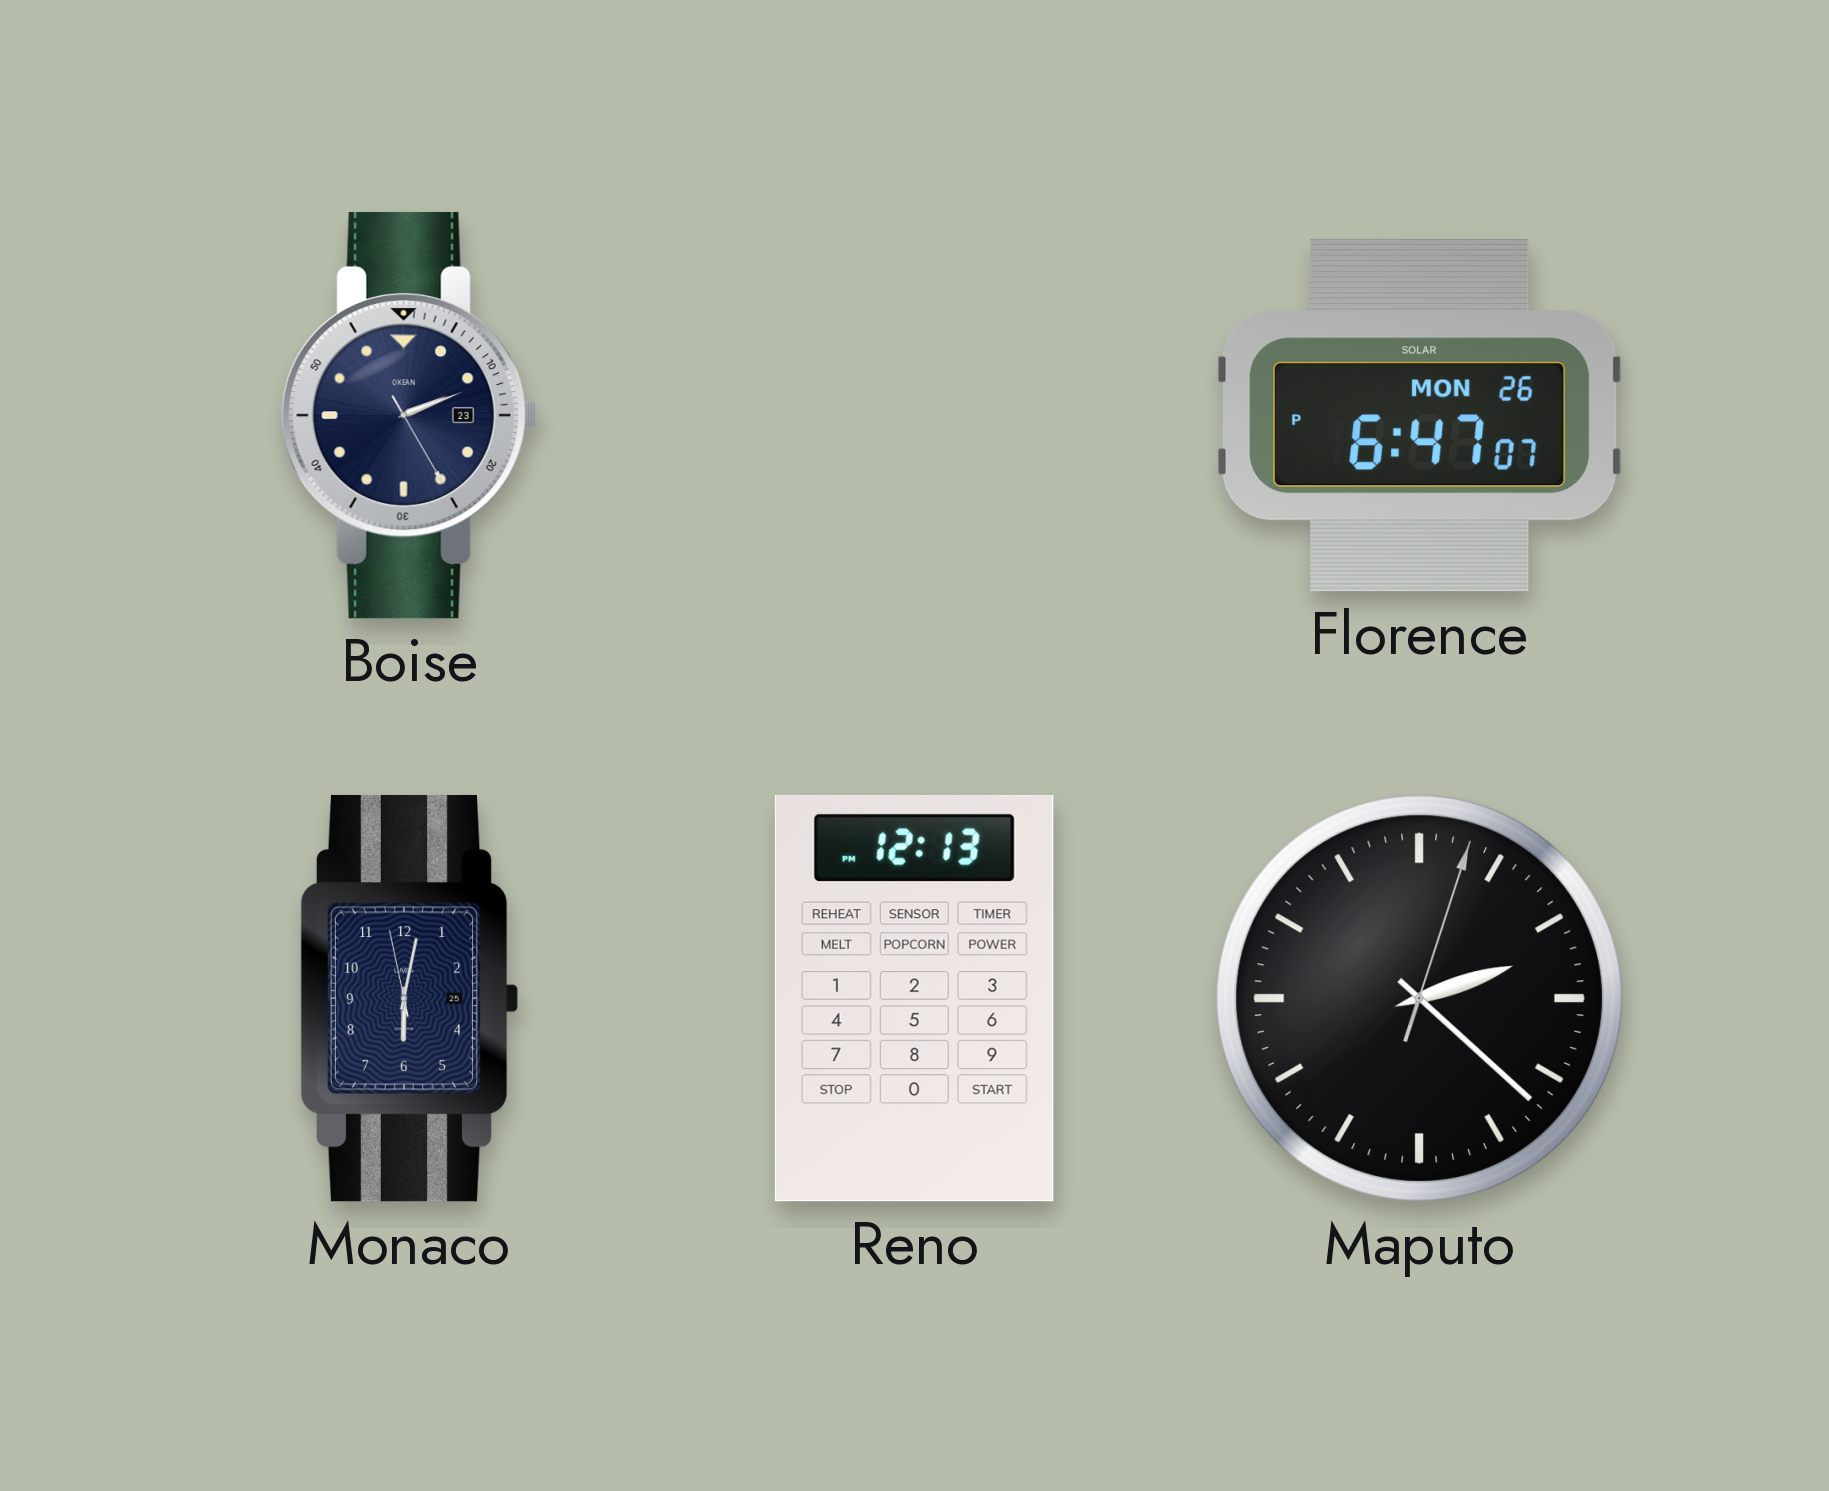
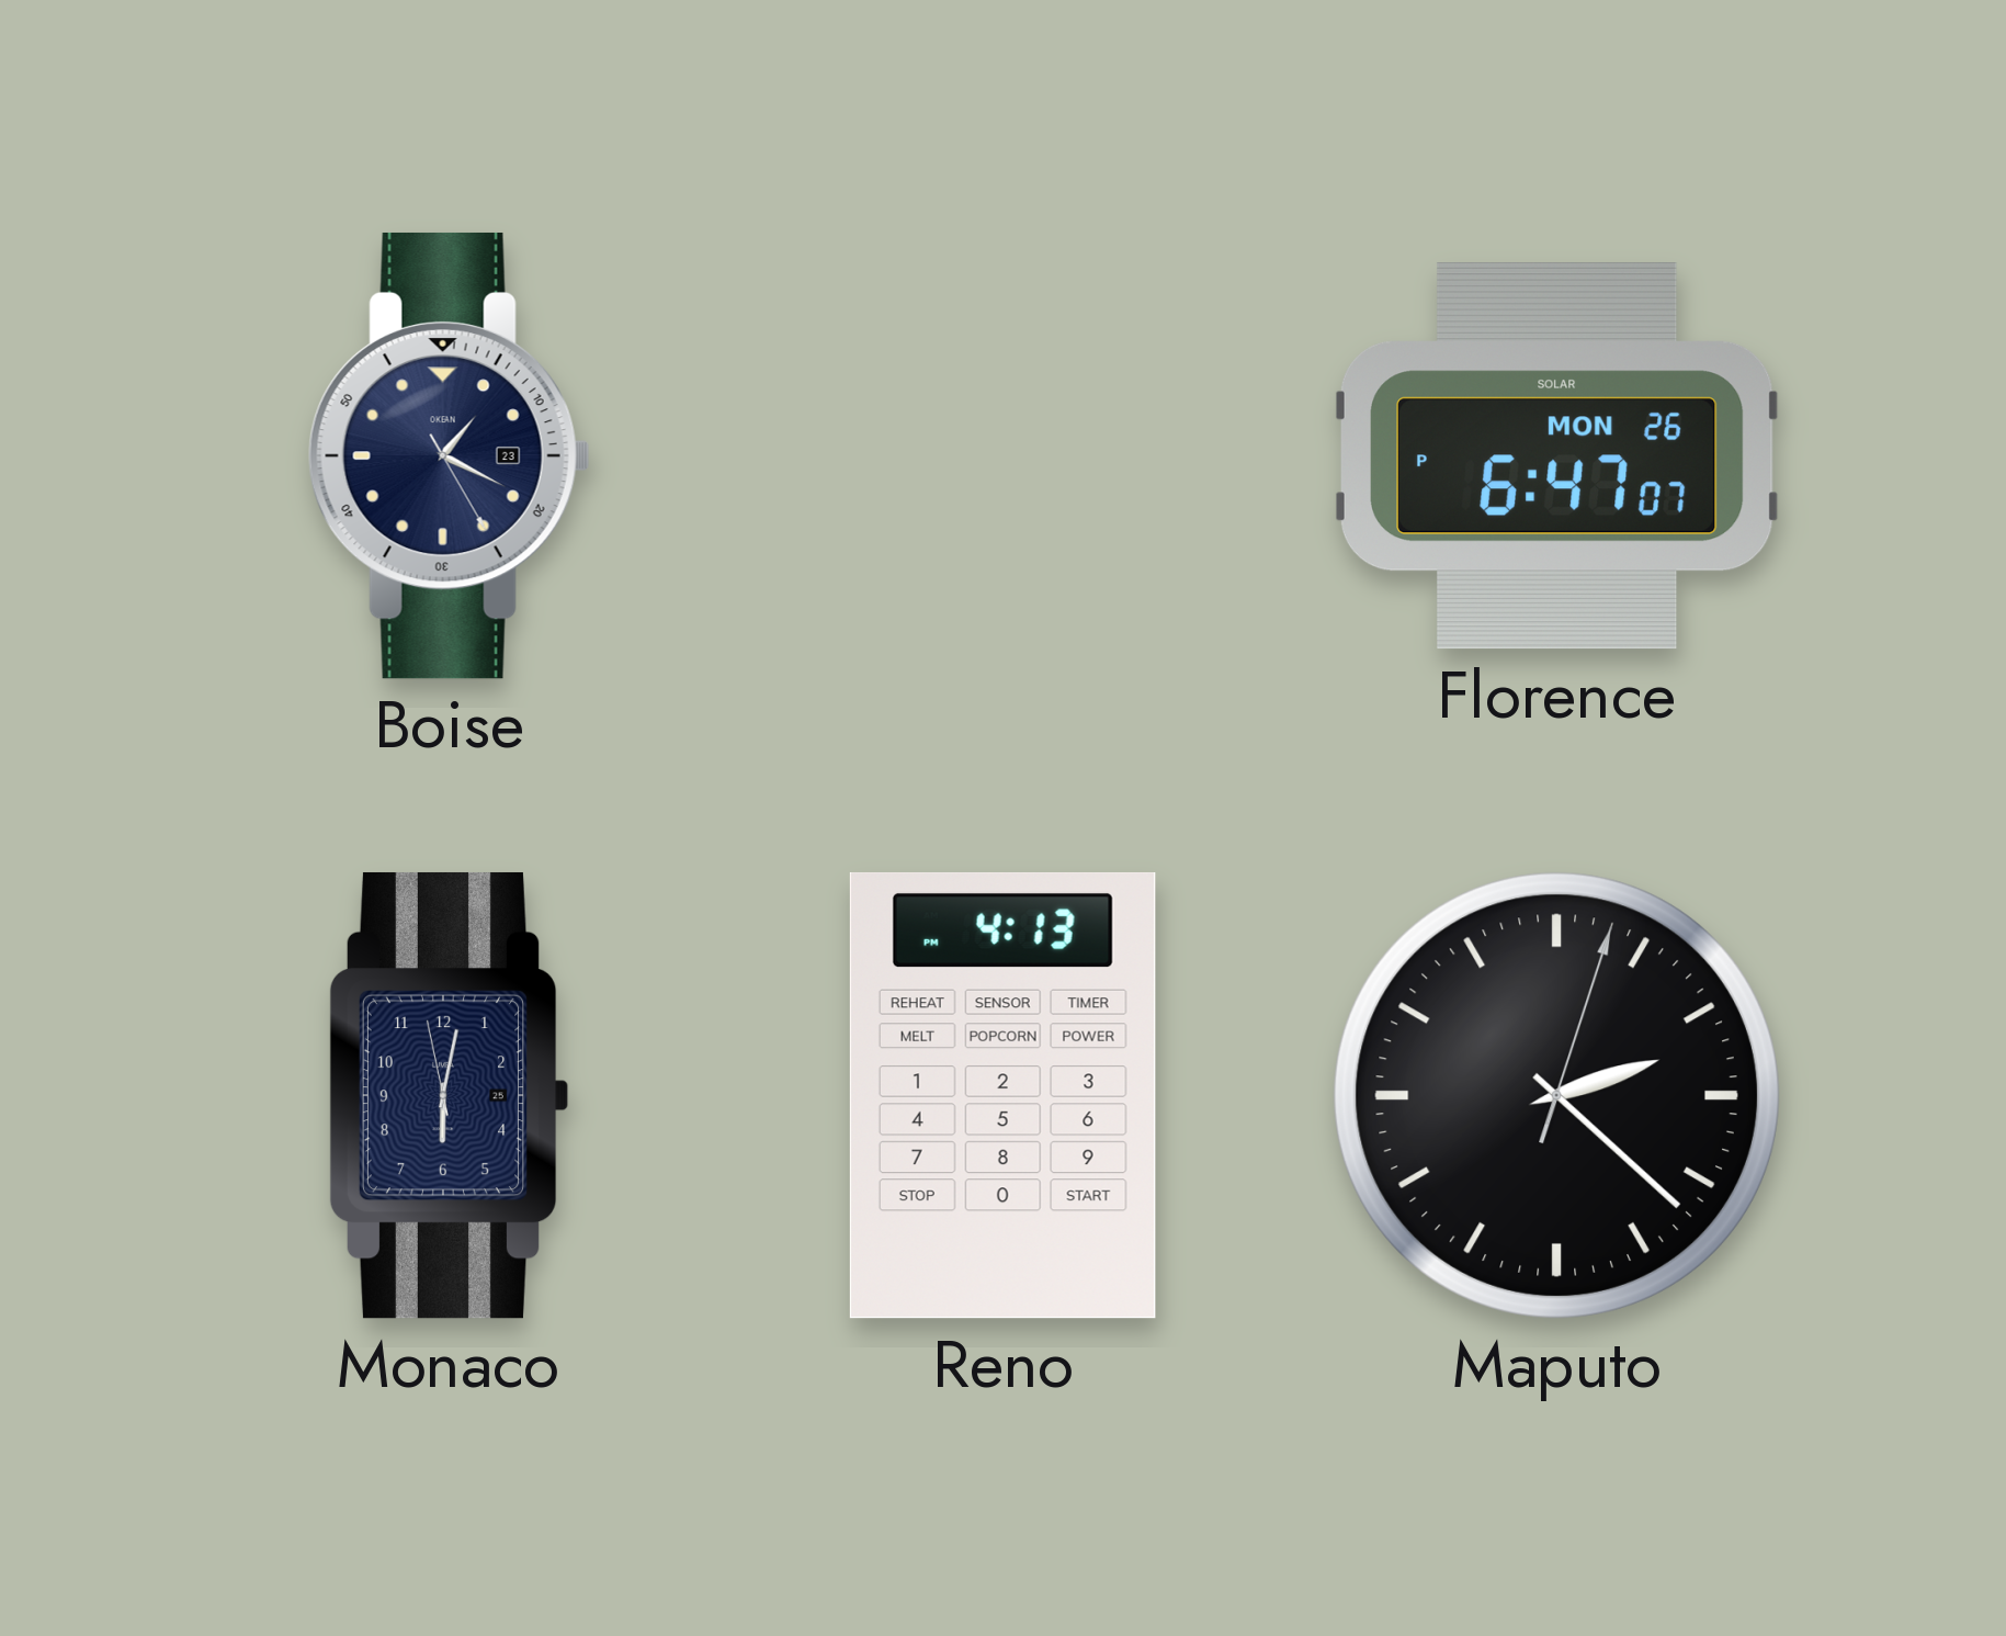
Boise: 2:11 -> 1:19
Reno: 12:13 -> 4:13
